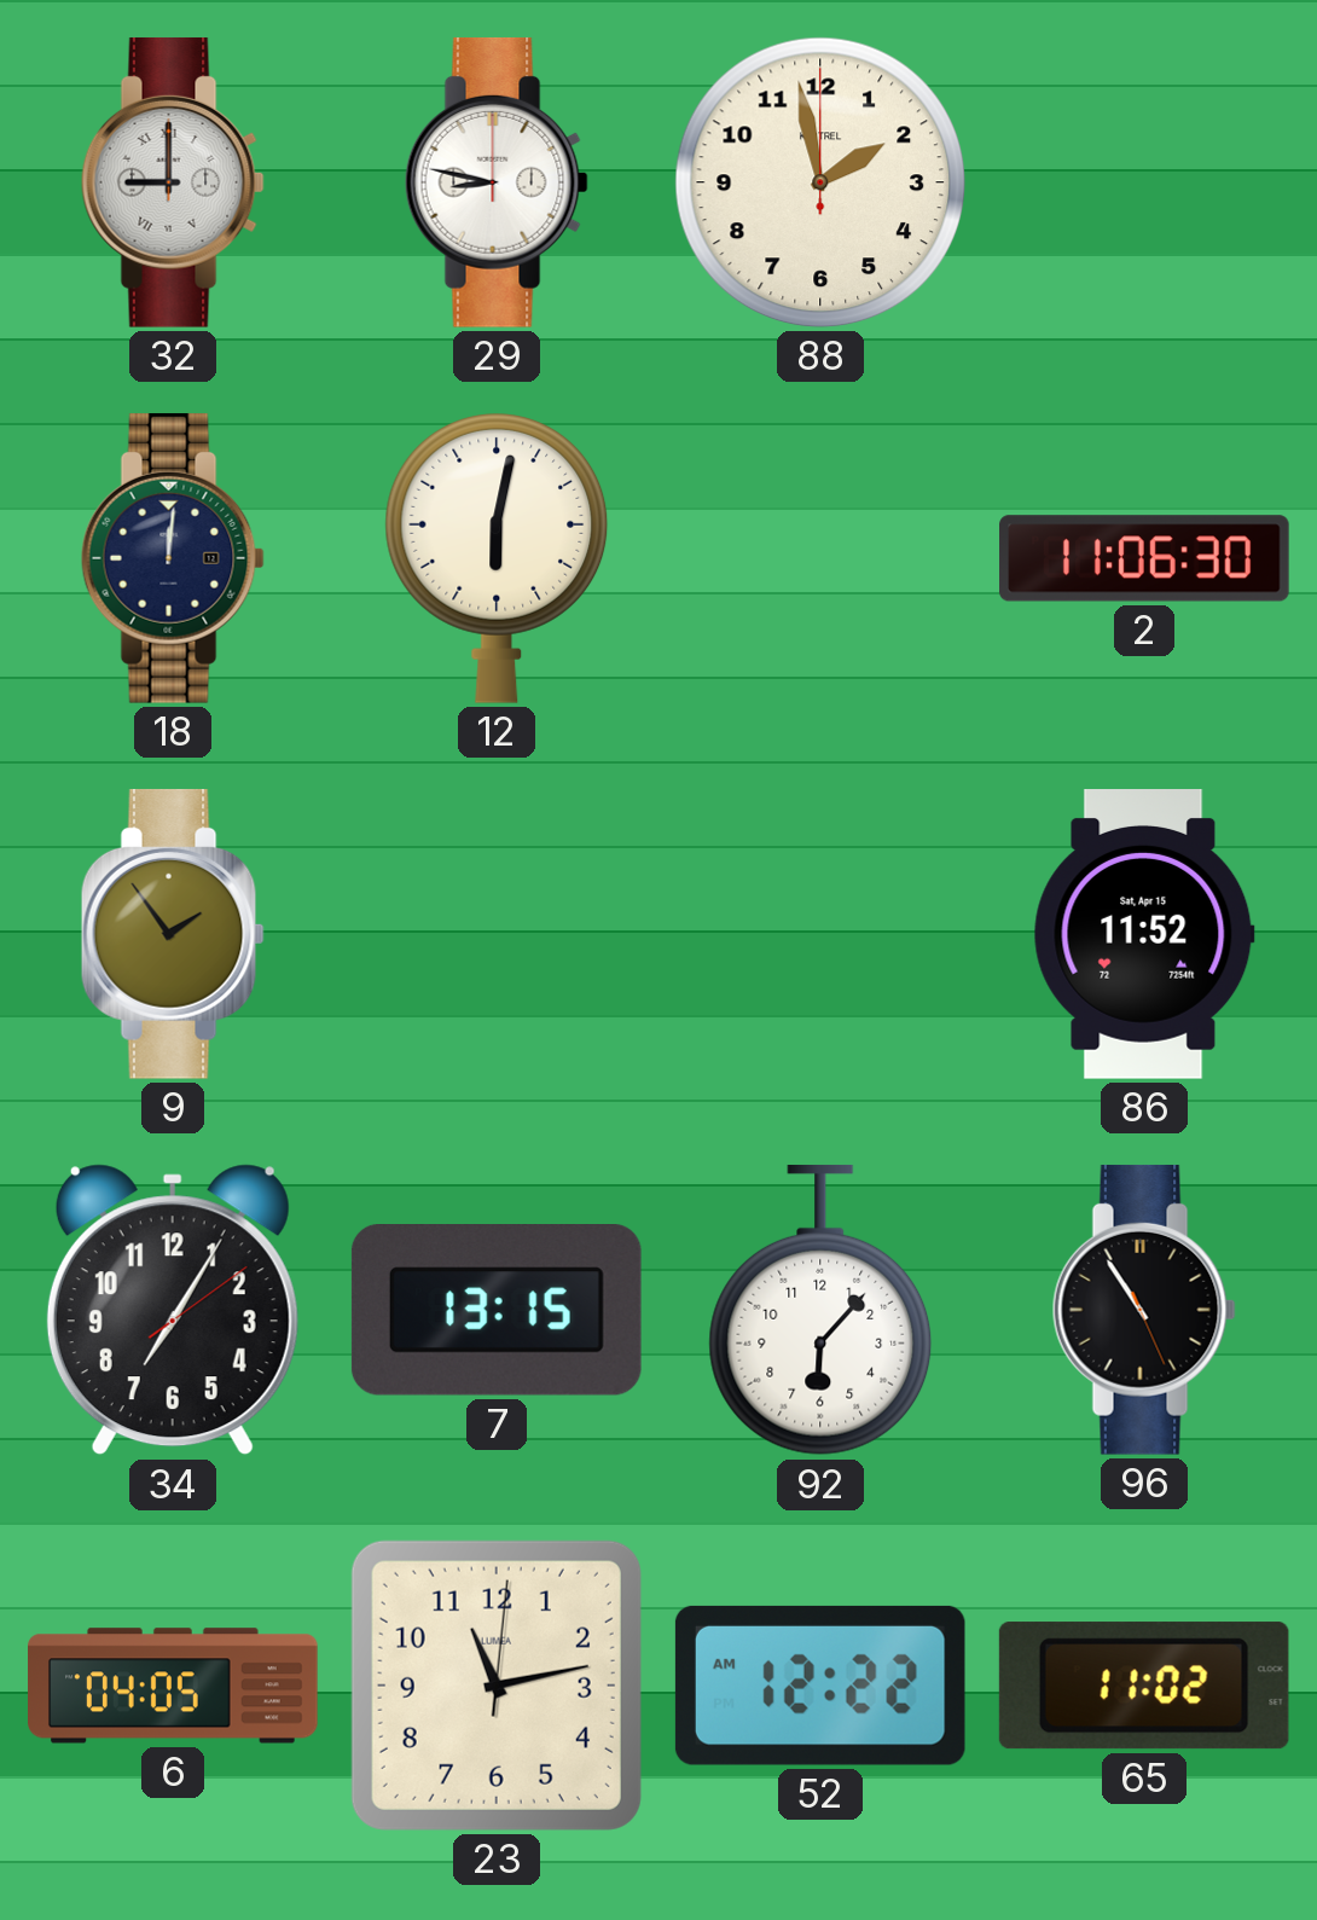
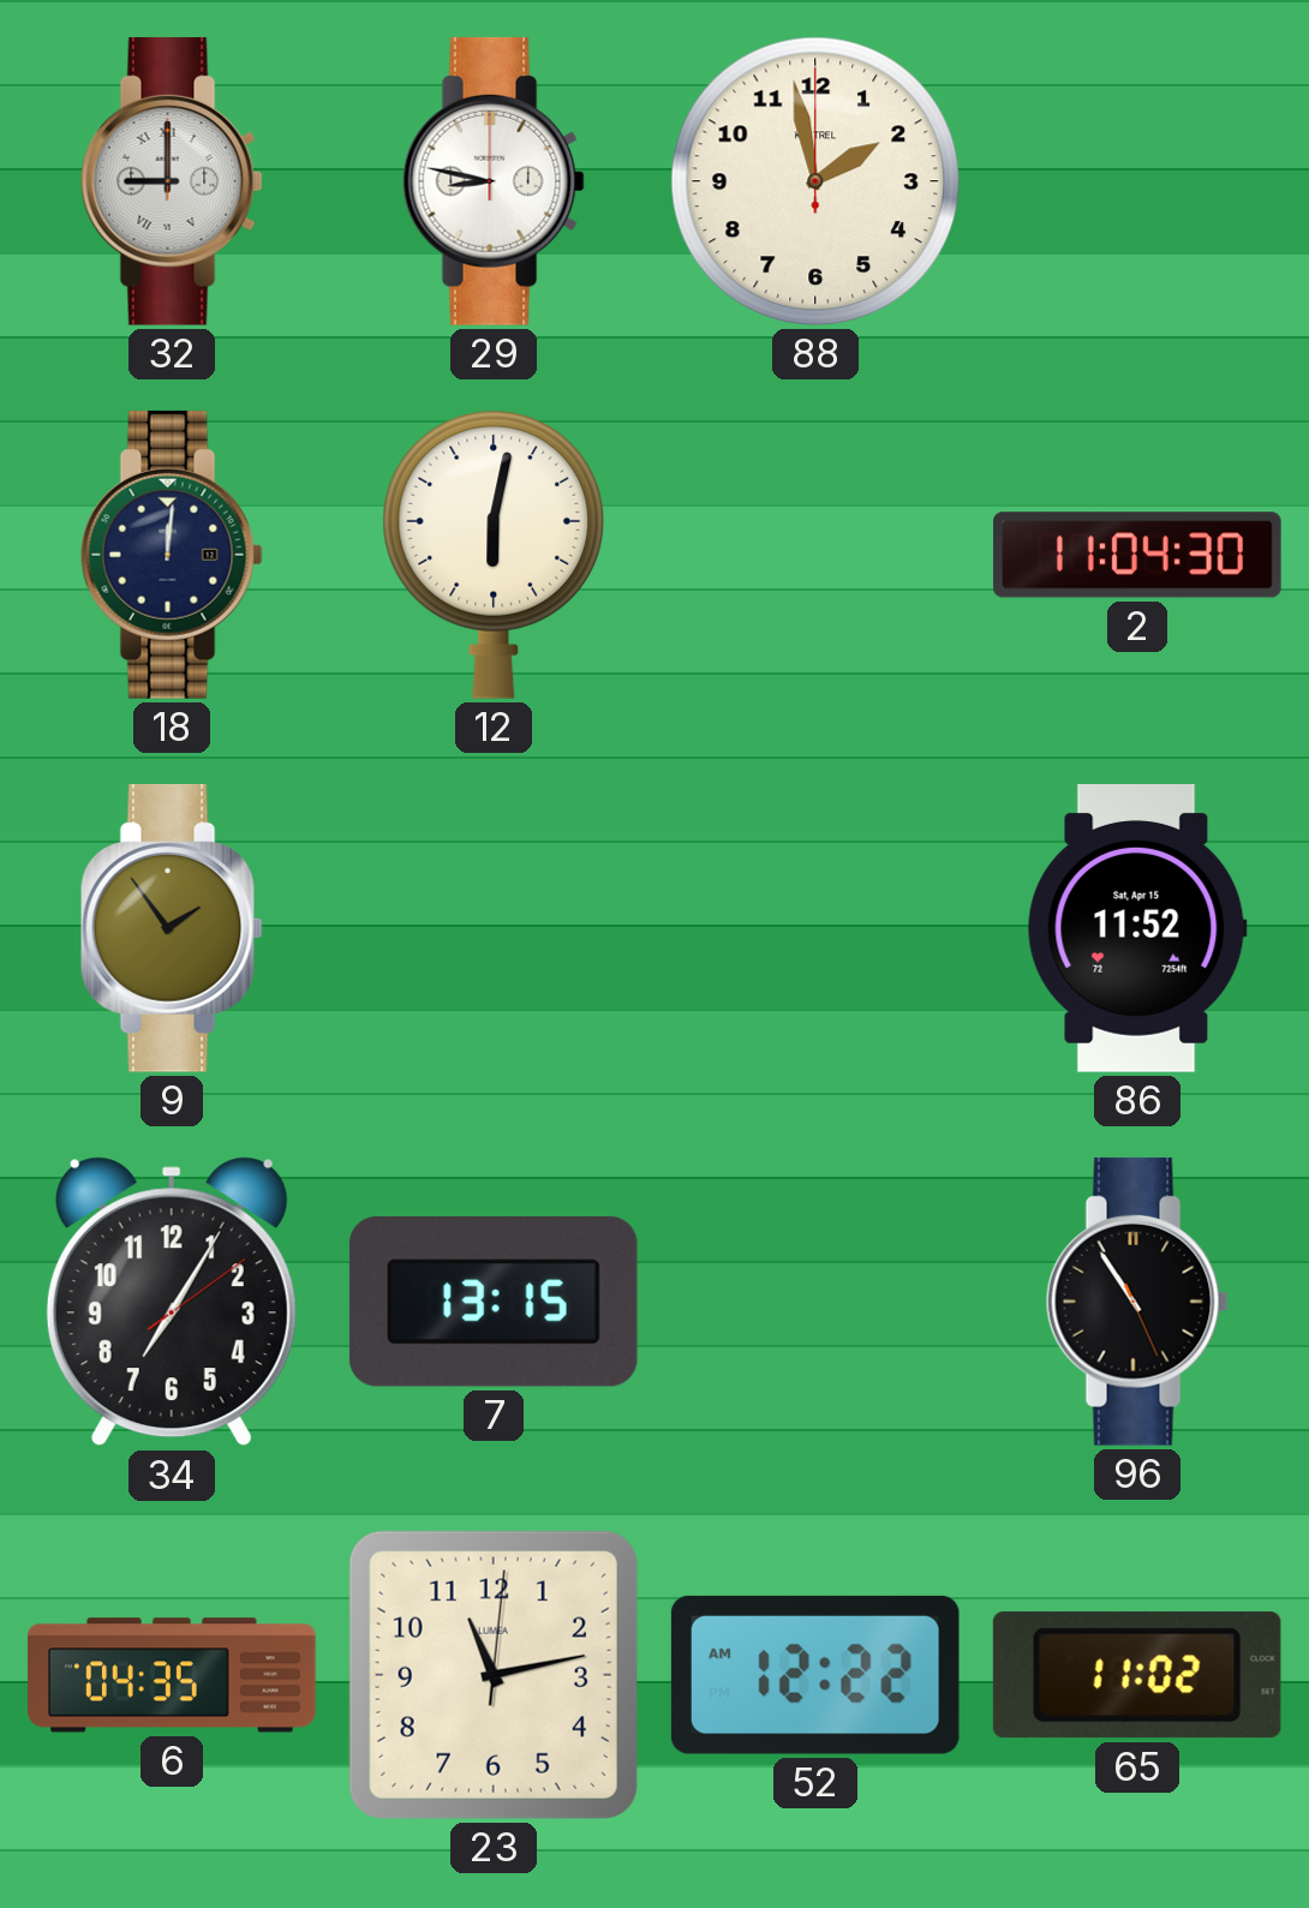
2: 11:06 -> 11:04
92: 6:07 -> none
6: 04:05 -> 04:35
